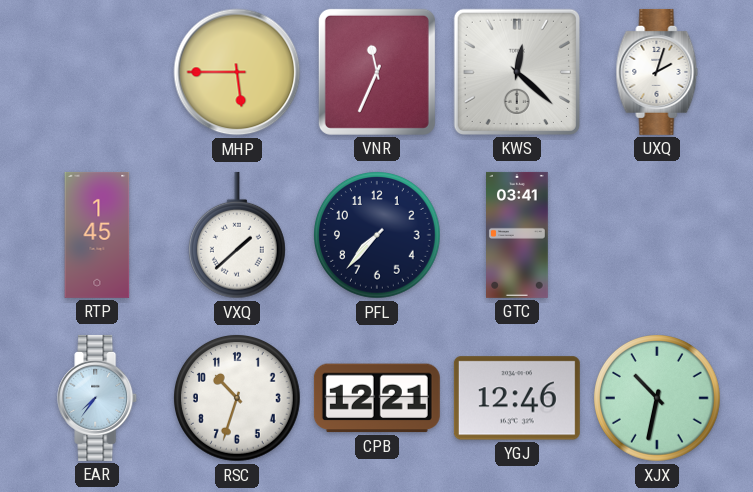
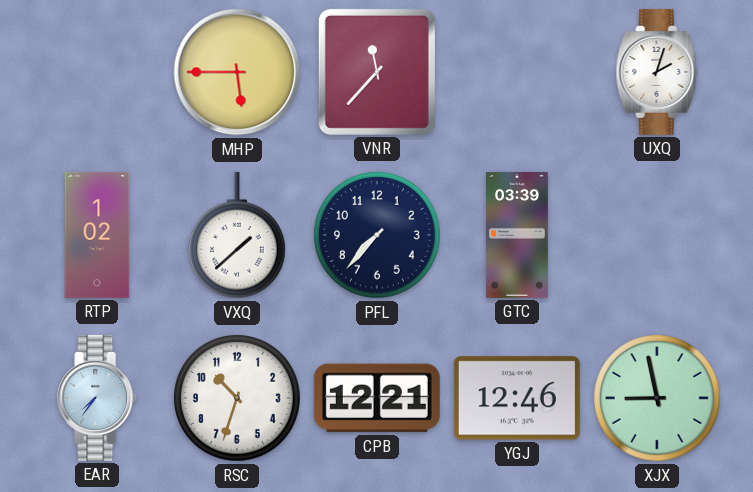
VNR: 11:34 -> 11:37
KWS: 12:22 -> none
RTP: 1:45 -> 1:02
GTC: 03:41 -> 03:39
XJX: 10:32 -> 8:58
